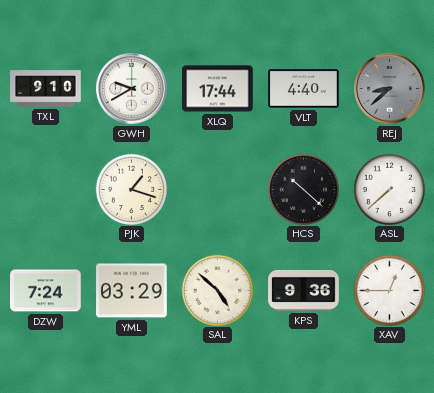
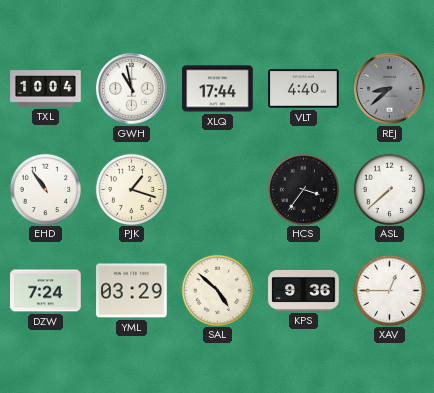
TXL: 9:10 -> 10:04
GWH: 9:40 -> 10:58
EHD: none -> 10:54
HCS: 10:22 -> 3:36
